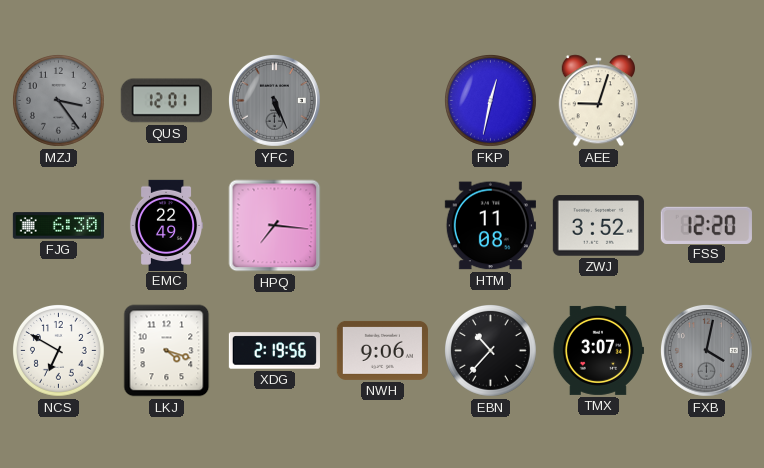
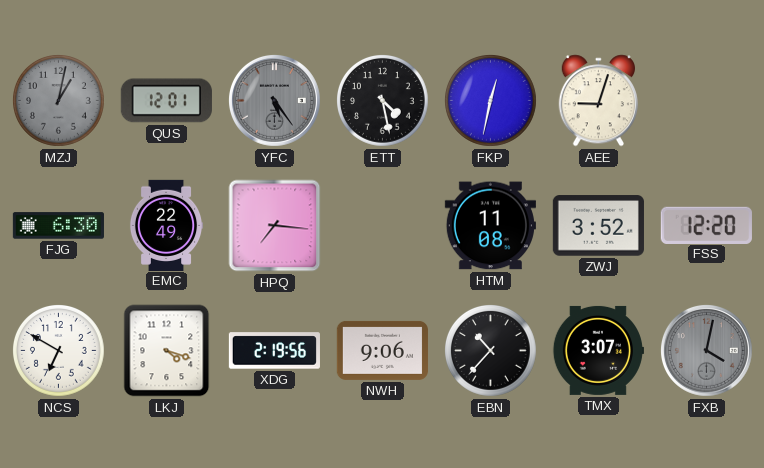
MZJ: 3:24 -> 1:02
YFC: 5:26 -> 5:24
ETT: none -> 4:28
